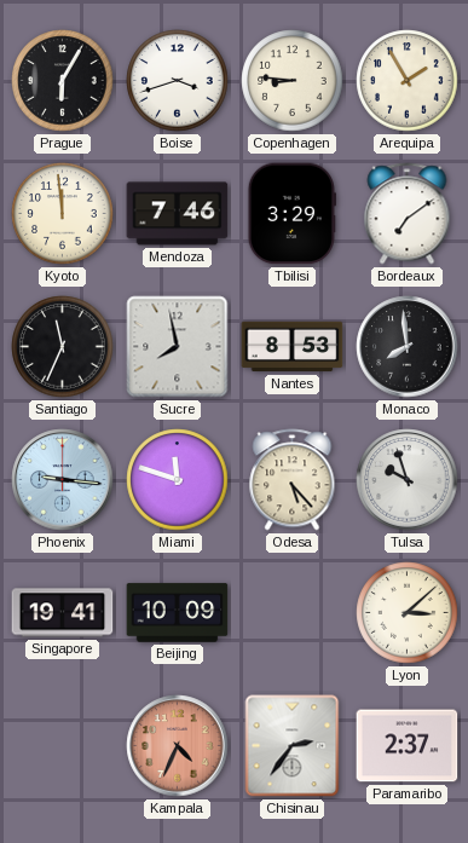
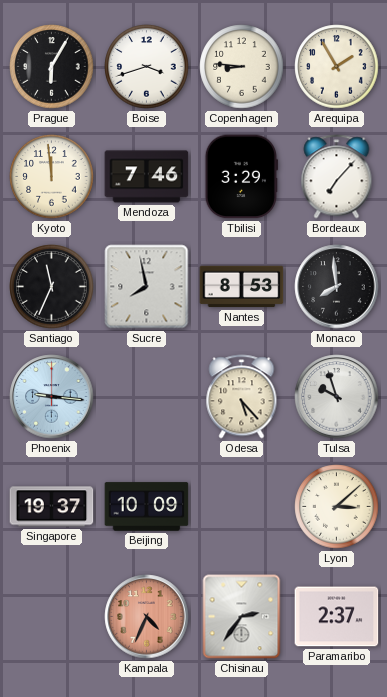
Bordeaux: 7:09 -> 7:07
Miami: 11:48 -> none
Singapore: 19:41 -> 19:37
